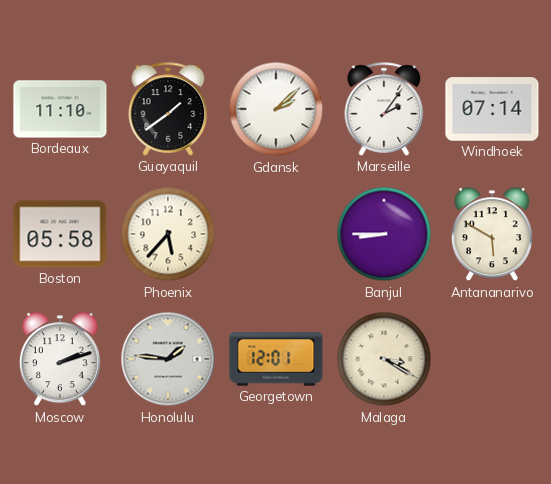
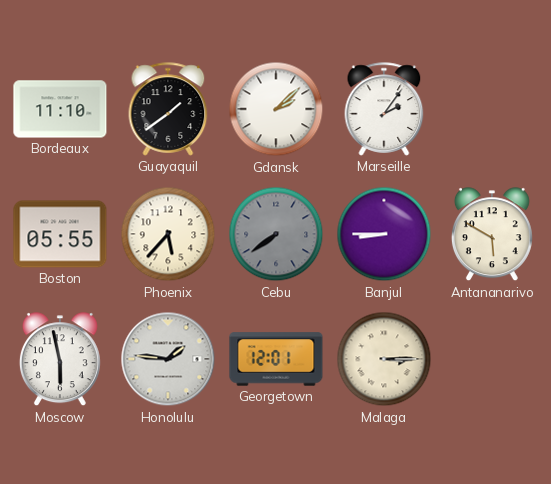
Windhoek: 07:14 -> none
Boston: 05:58 -> 05:55
Cebu: none -> 7:39
Moscow: 2:12 -> 5:58
Malaga: 3:20 -> 3:15
